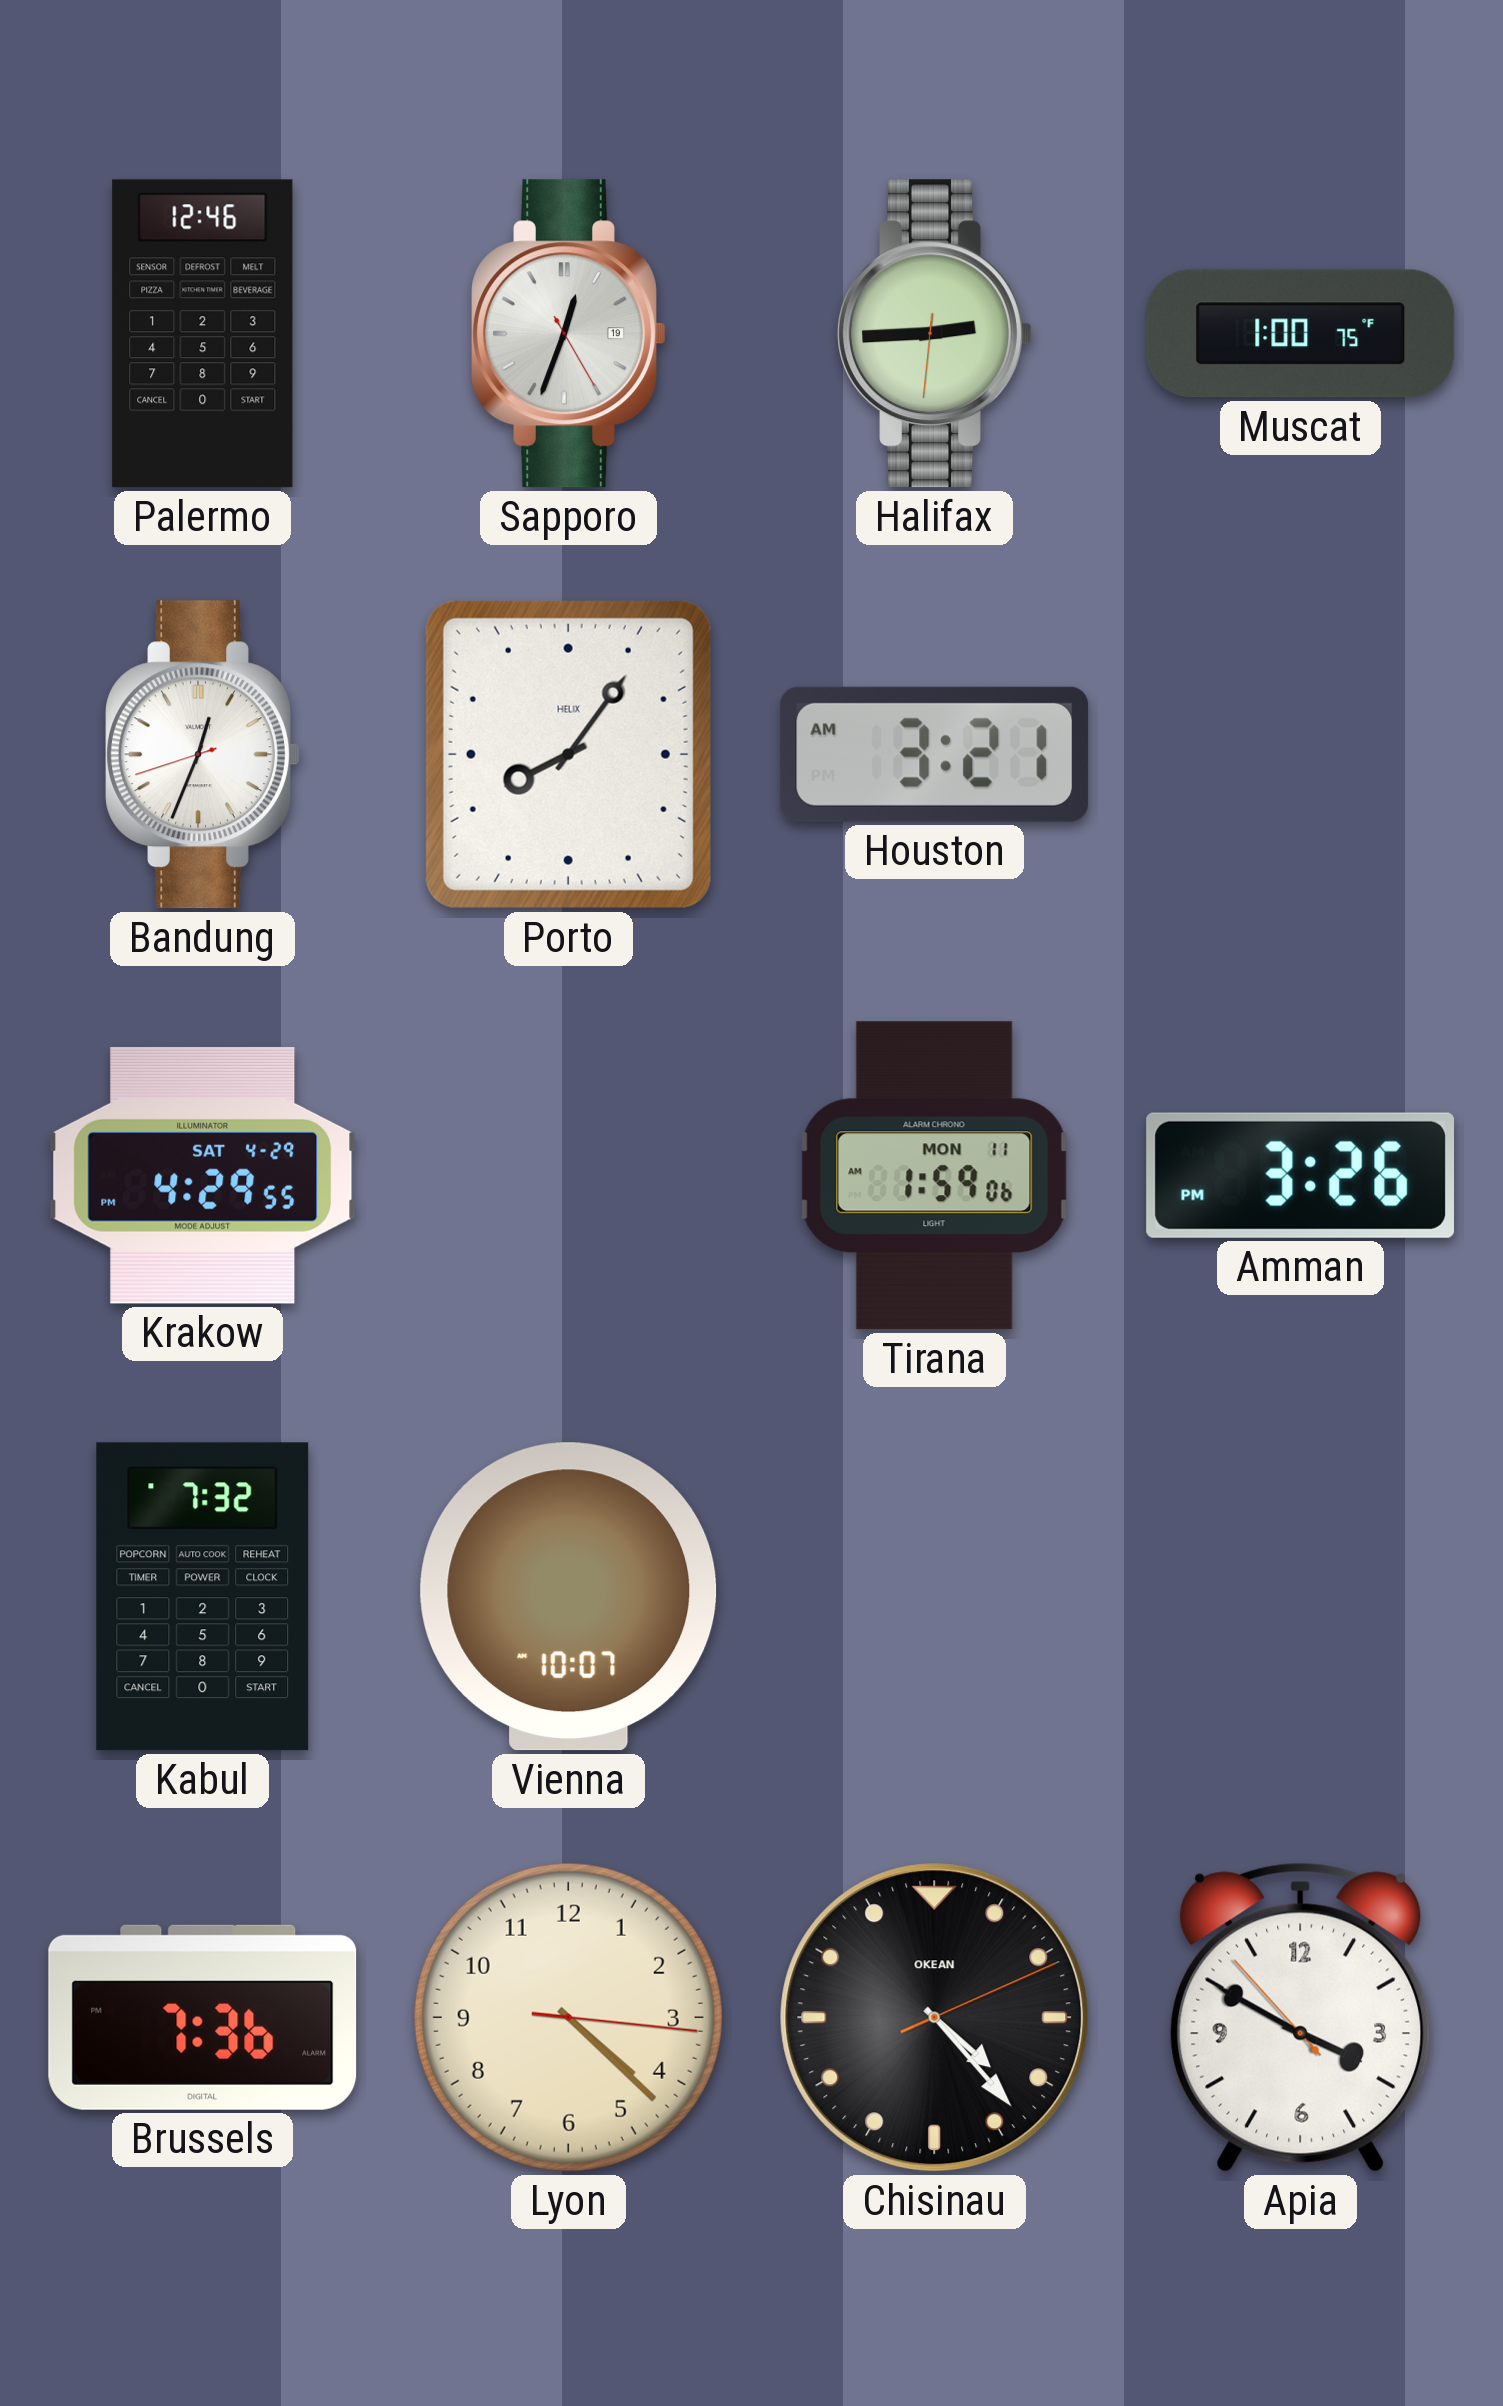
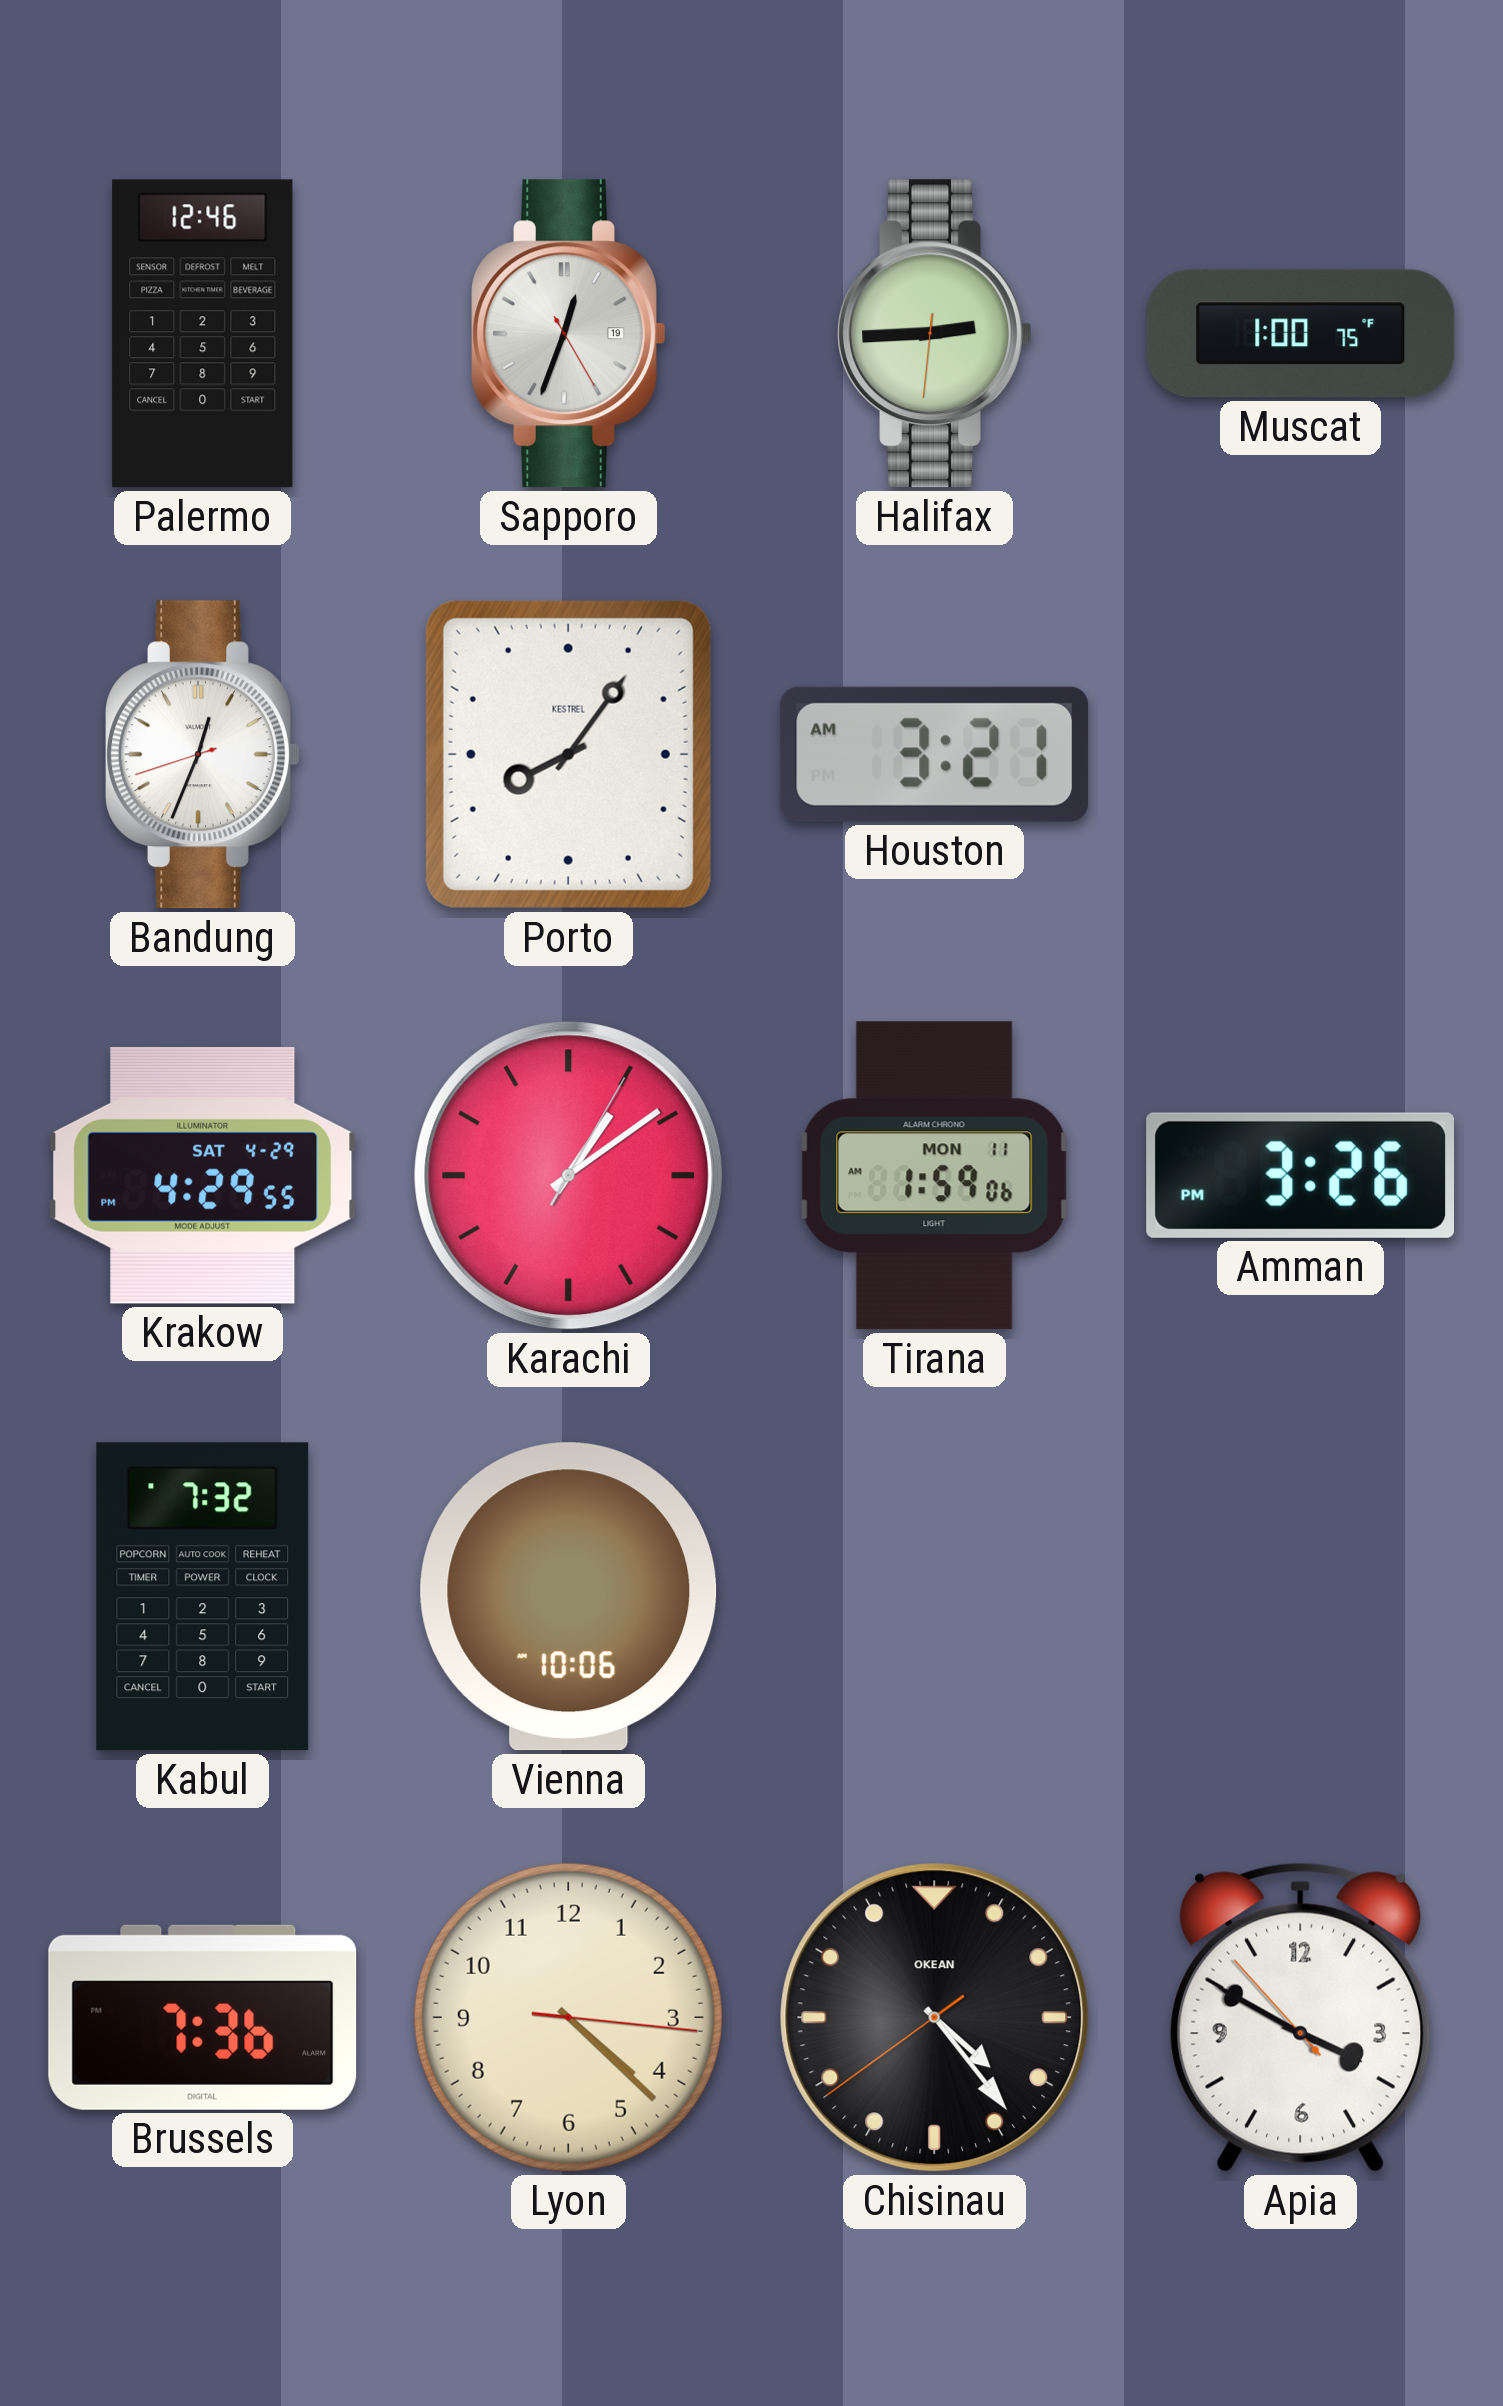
Porto brand: HELIX -> KESTREL
Karachi: none -> 1:09
Vienna: 10:07 -> 10:06
Chisinau: 4:23:11 -> 4:23:39
